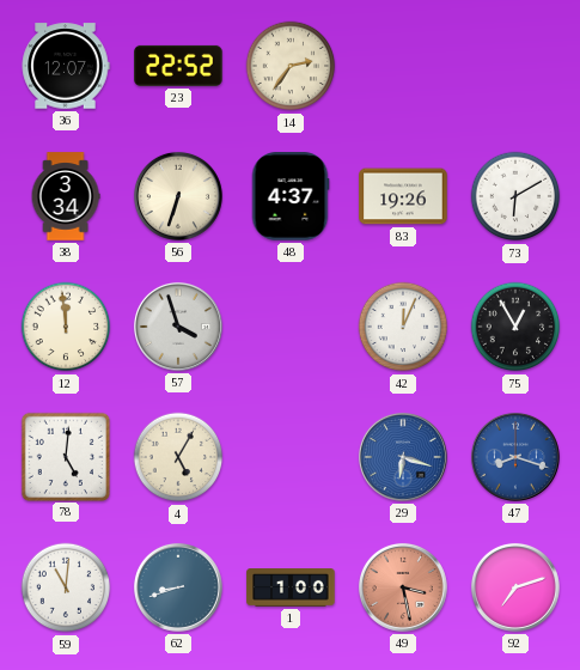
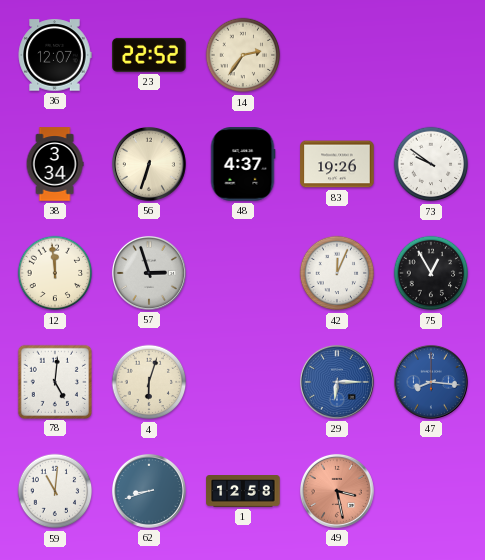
73: 6:10 -> 9:51
57: 3:57 -> 2:57
4: 5:05 -> 6:03
29: 6:18 -> 6:15
47: 8:18 -> 8:16
1: 1:00 -> 12:58
92: 7:12 -> none
